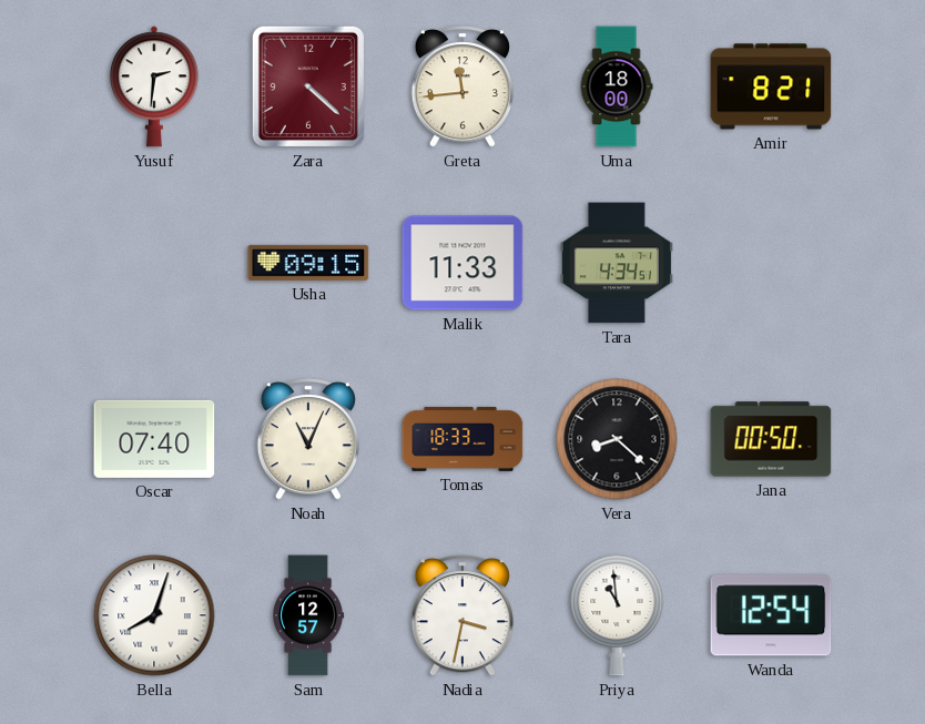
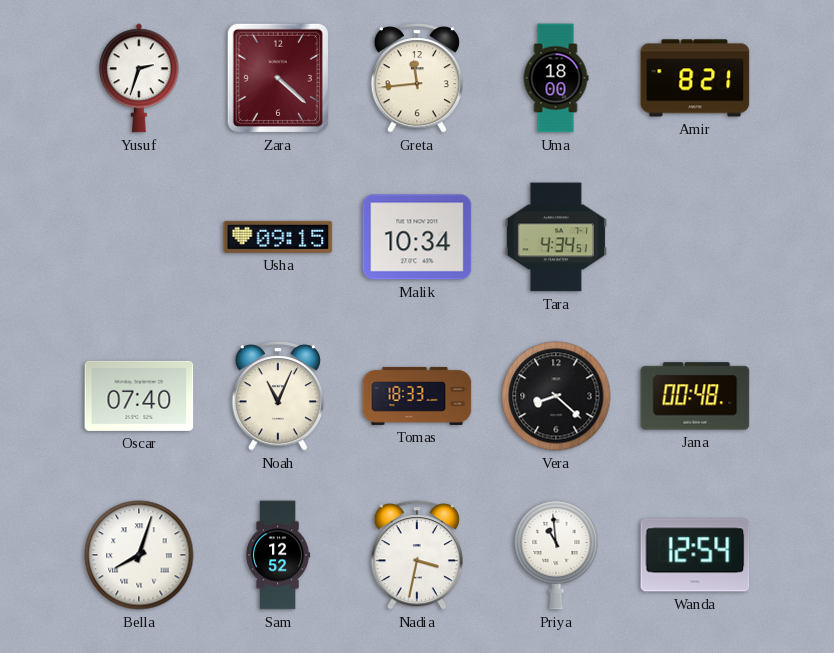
Yusuf: 2:31 -> 2:33
Malik: 11:33 -> 10:34
Jana: 00:50 -> 00:48
Sam: 12:57 -> 12:52
